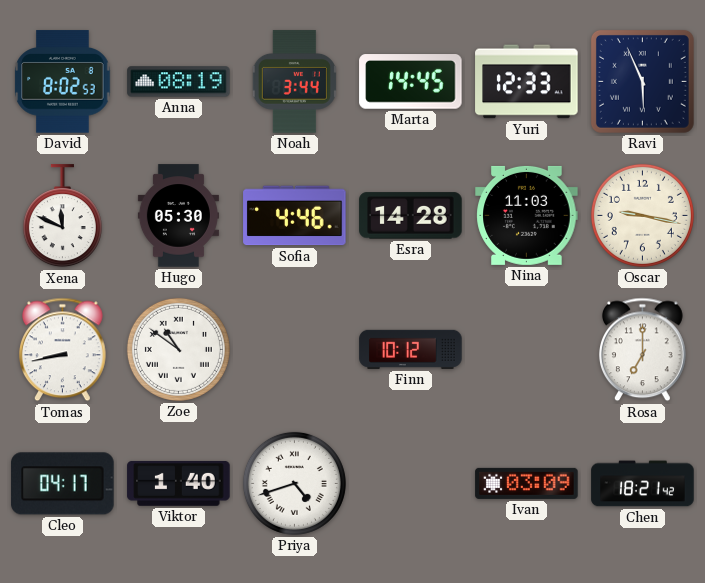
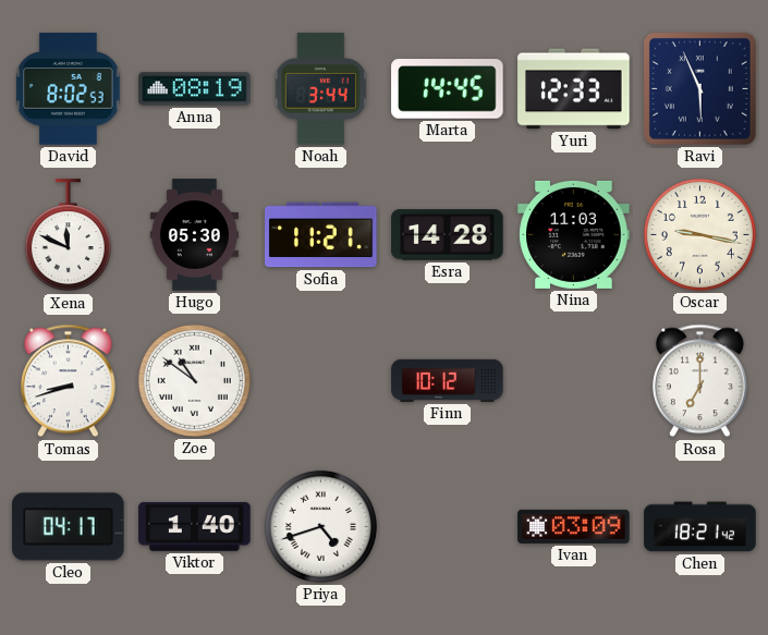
Sofia: 4:46 -> 11:21
Tomas: 8:43 -> 8:42
